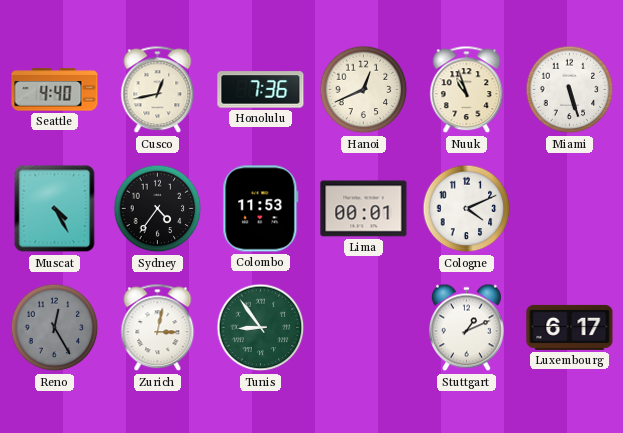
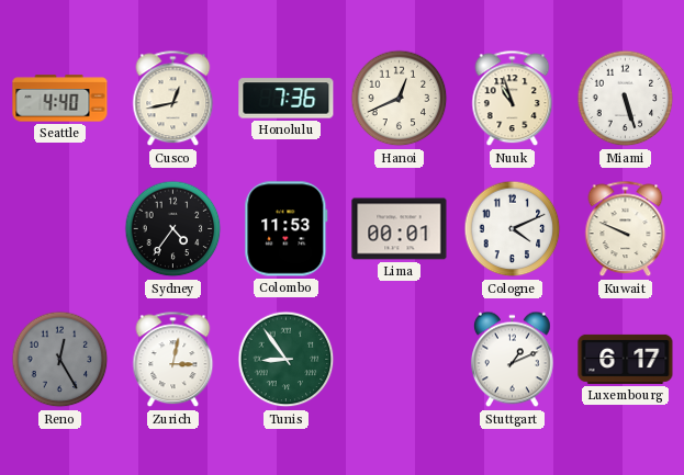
Muscat: 4:25 -> none
Kuwait: none -> 9:49
